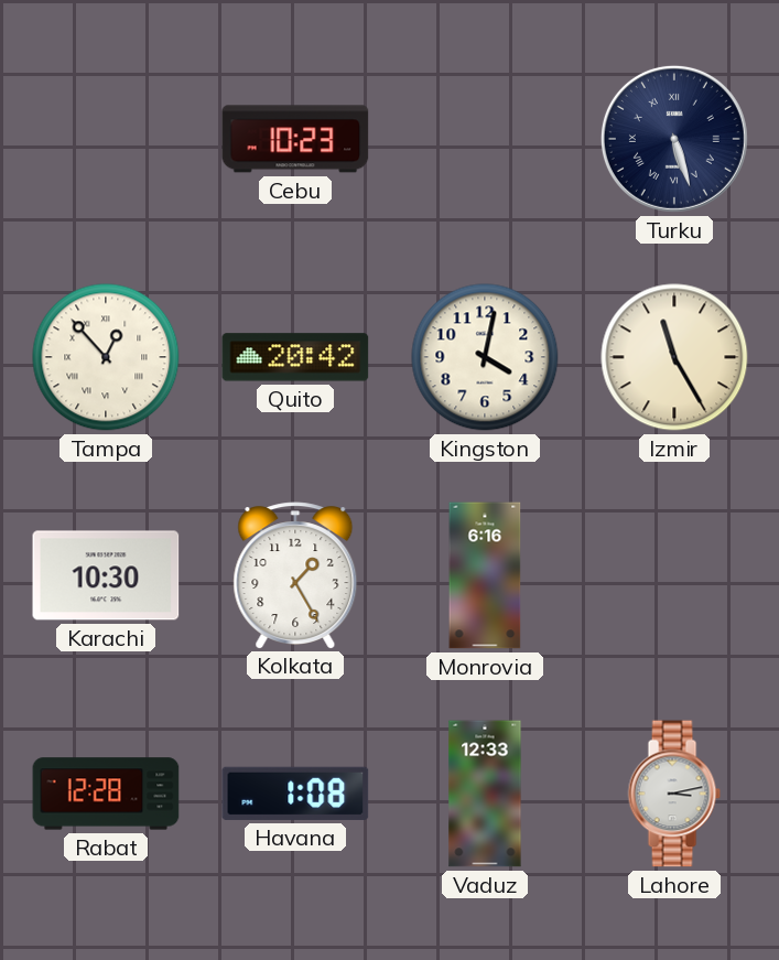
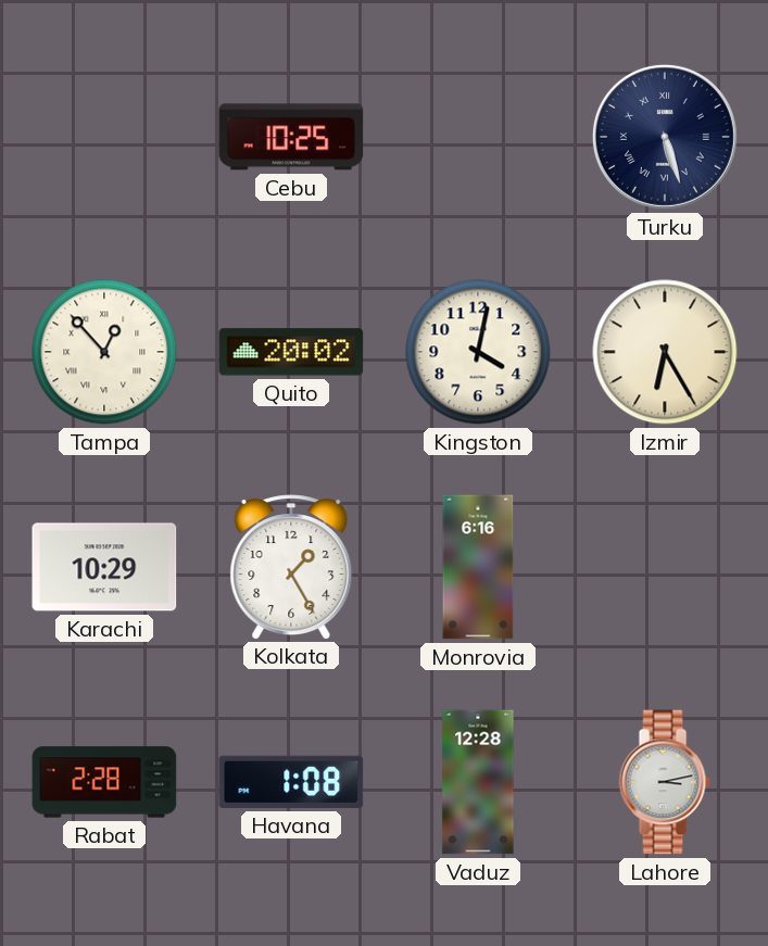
Cebu: 10:23 -> 10:25
Quito: 20:42 -> 20:02
Izmir: 11:25 -> 6:25
Karachi: 10:30 -> 10:29
Rabat: 12:28 -> 2:28
Vaduz: 12:33 -> 12:28
